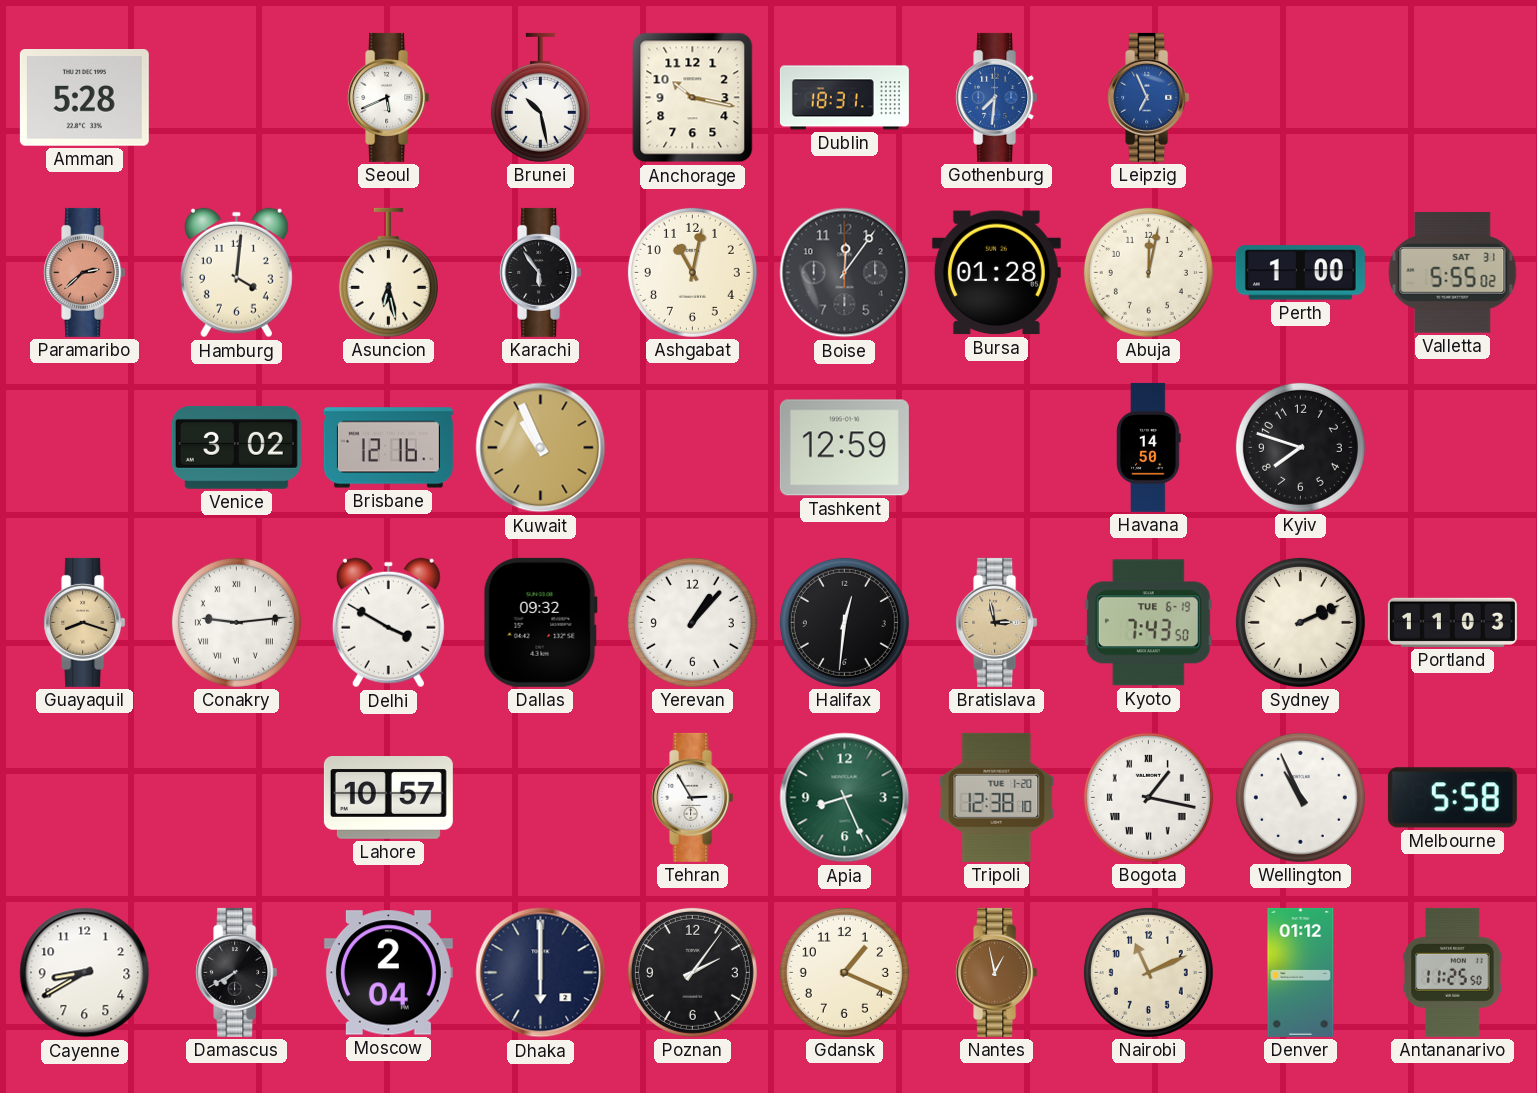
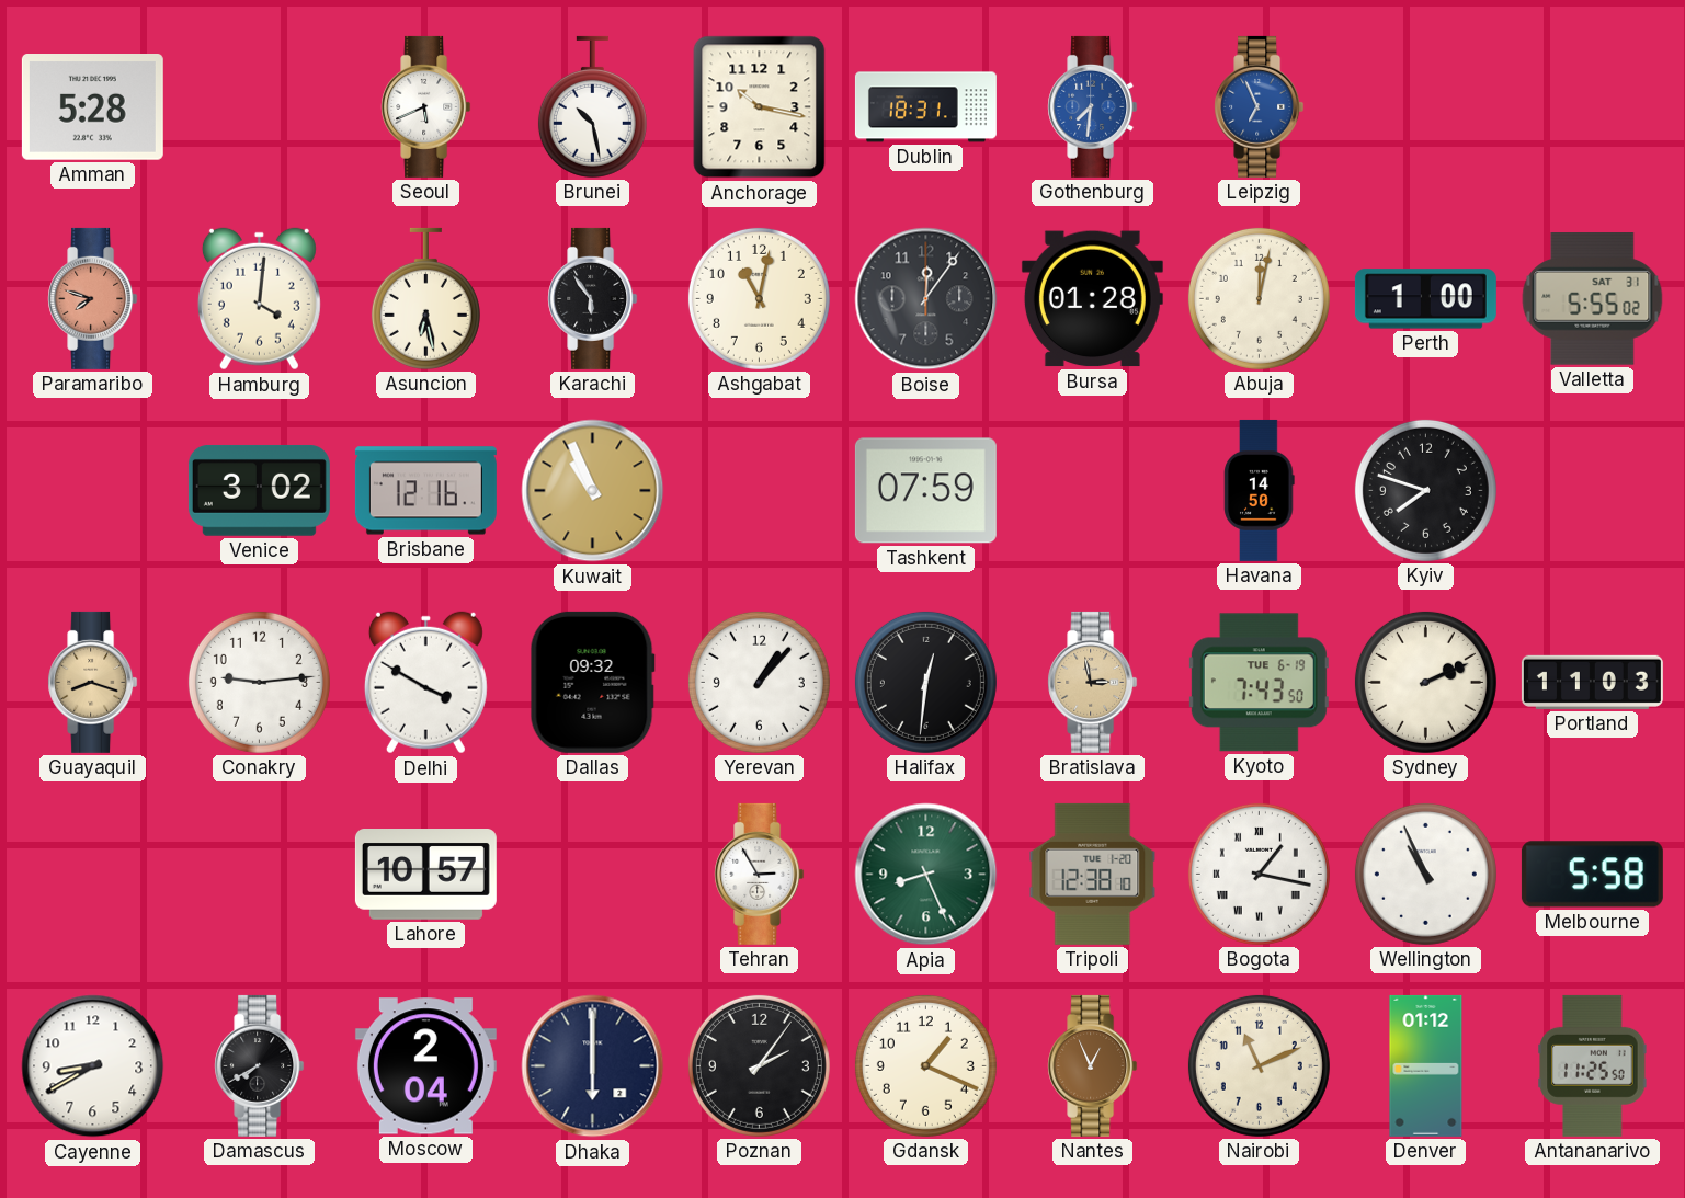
Paramaribo: 2:38 -> 7:48
Tashkent: 12:59 -> 07:59
Conakry numerals: Roman -> Arabic
Nantes: 12:58 -> 12:56
